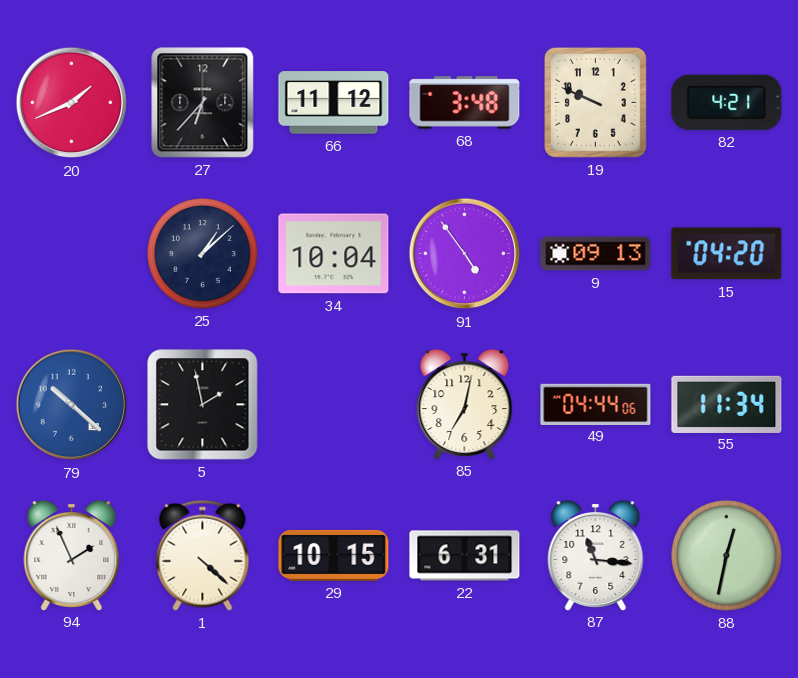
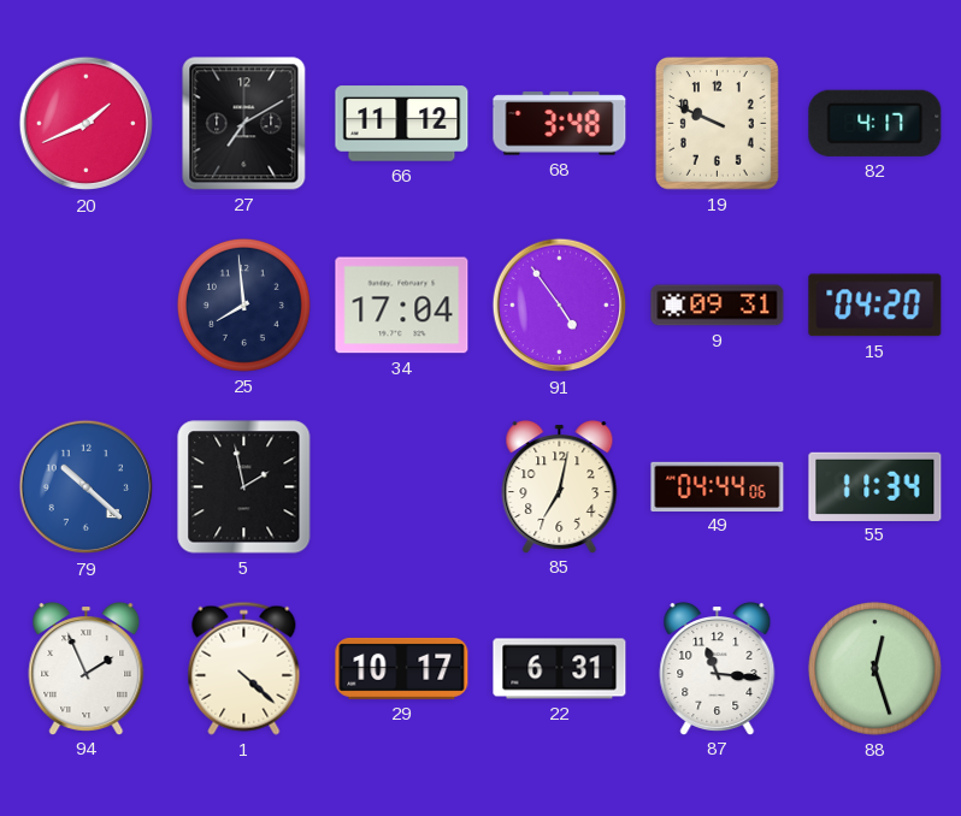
27: 6:37 -> 7:10
82: 4:21 -> 4:17
25: 1:08 -> 7:59
34: 10:04 -> 17:04
9: 09:13 -> 09:31
29: 10:15 -> 10:17
88: 12:32 -> 12:27
